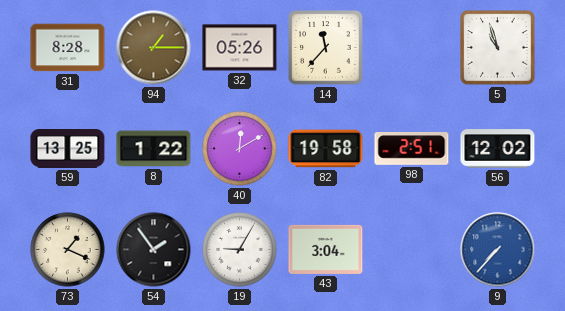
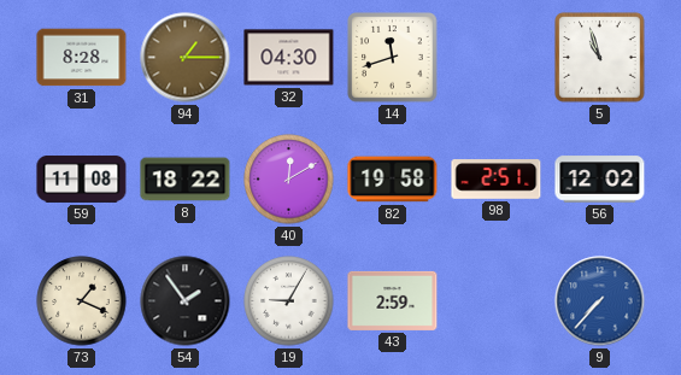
32: 05:26 -> 04:30
14: 11:37 -> 11:42
59: 13:25 -> 11:08
8: 1:22 -> 18:22
43: 3:04 -> 2:59
